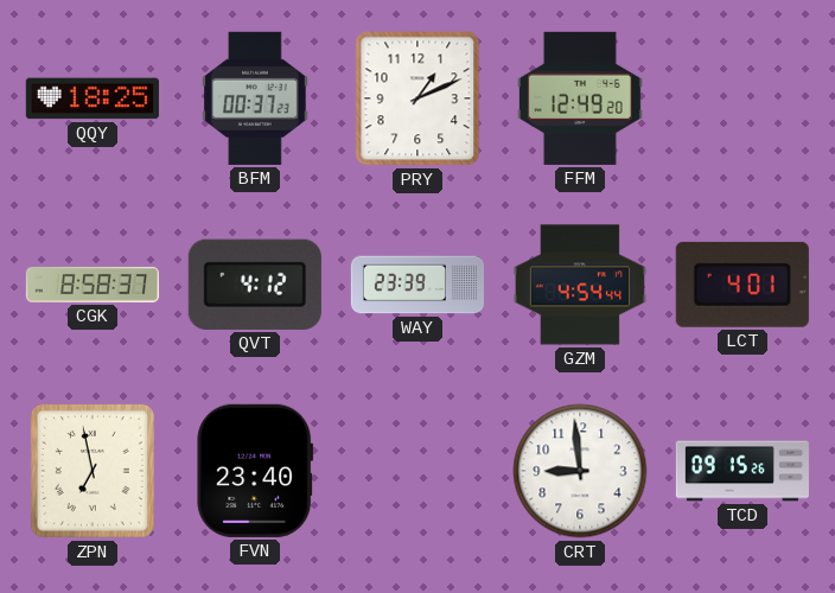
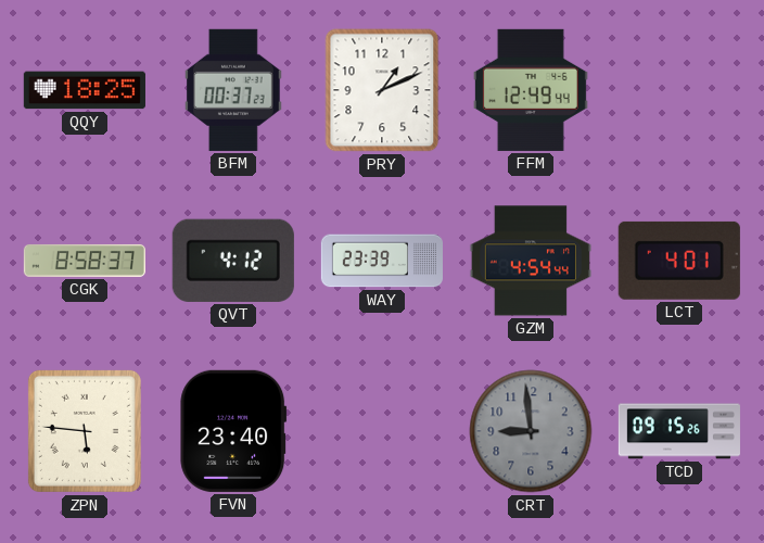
FFM: 12:49:20 -> 12:49:44
ZPN: 6:58 -> 5:46
CRT dial: white -> grey
